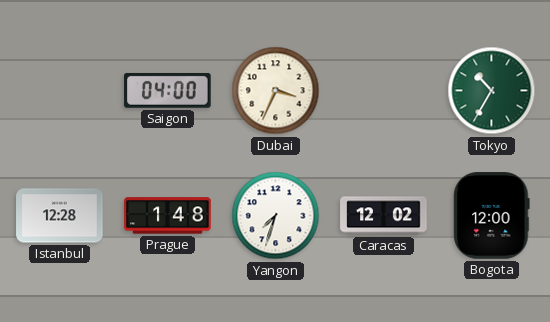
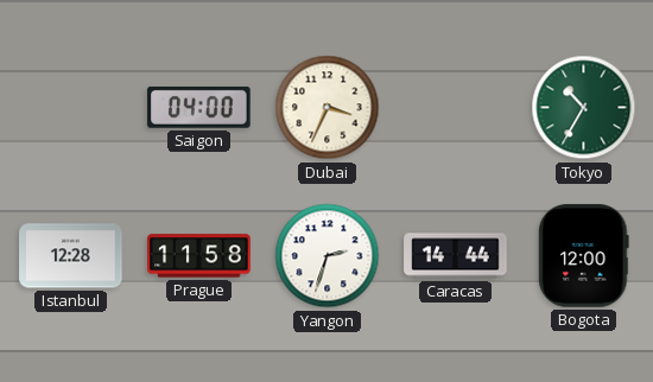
Prague: 1:48 -> 11:58
Yangon: 7:33 -> 2:33
Caracas: 12:02 -> 14:44
